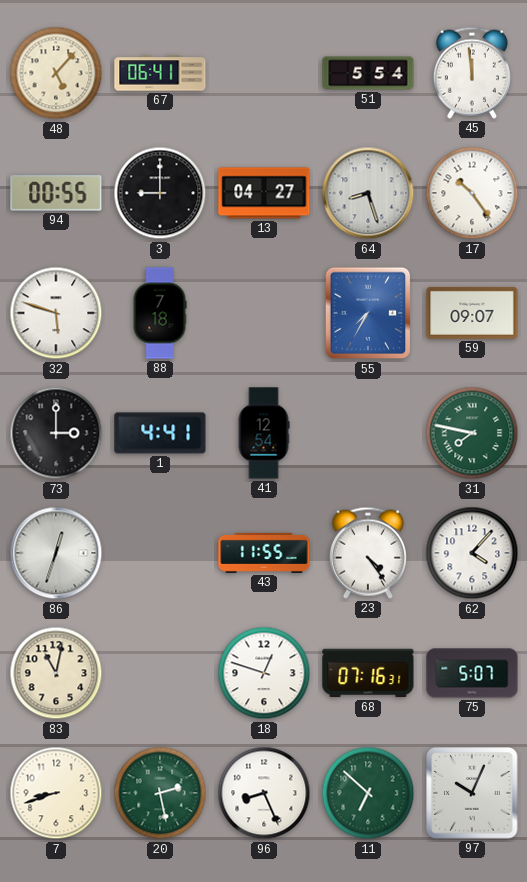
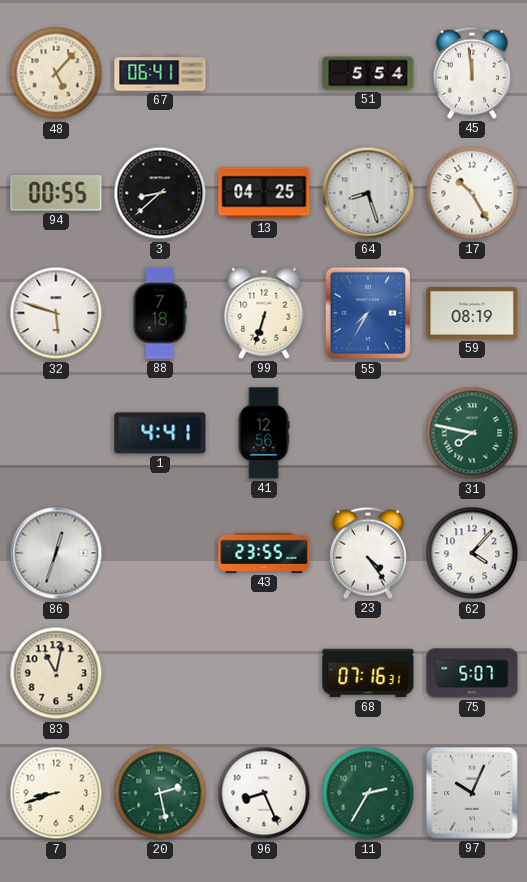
3: 9:00 -> 8:38
13: 04:27 -> 04:25
17: 10:24 -> 10:25
99: none -> 6:33
59: 09:07 -> 08:19
73: 3:00 -> none
41: 12:54 -> 12:56
43: 11:55 -> 23:55
18: 12:48 -> none
11: 6:52 -> 2:35
